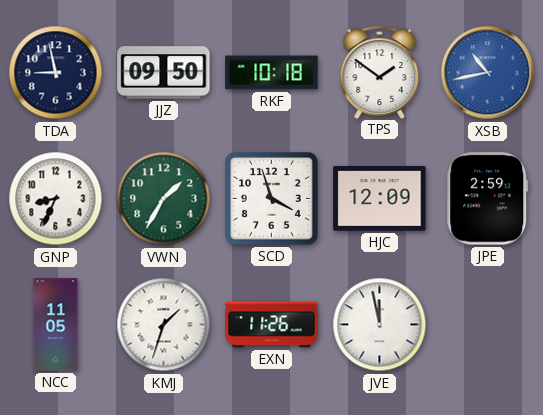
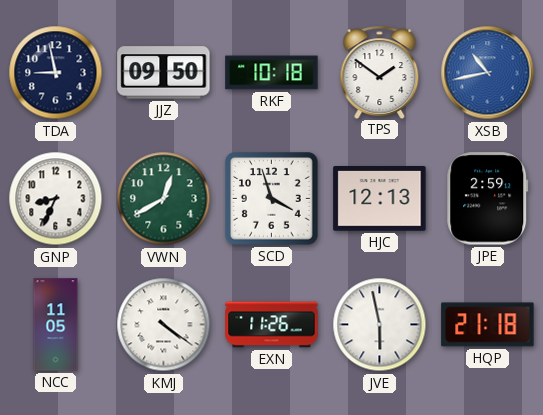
VWN: 1:35 -> 12:40
HJC: 12:09 -> 12:13
KMJ: 1:33 -> 4:21
JVE: 11:58 -> 5:58
HQP: none -> 21:18
